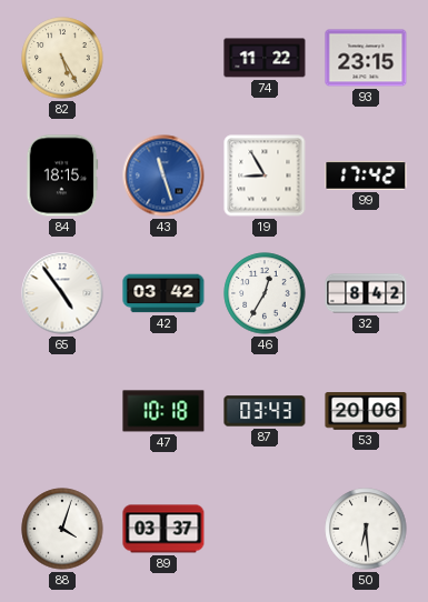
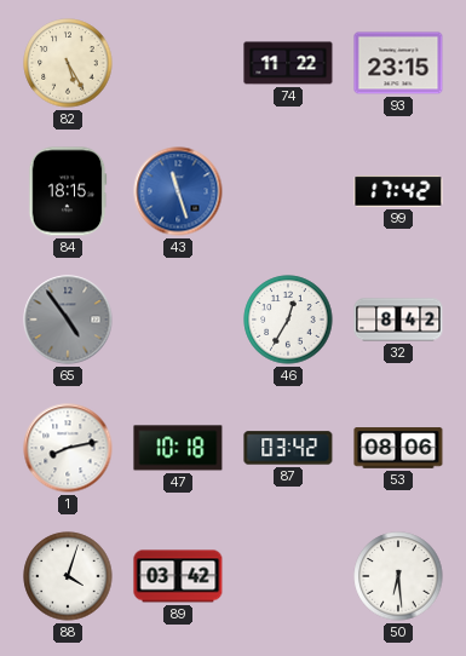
19: 8:55 -> none
65 dial: white -> grey
42: 03:42 -> none
1: none -> 8:13
87: 03:43 -> 03:42
53: 20:06 -> 08:06
89: 03:37 -> 03:42
